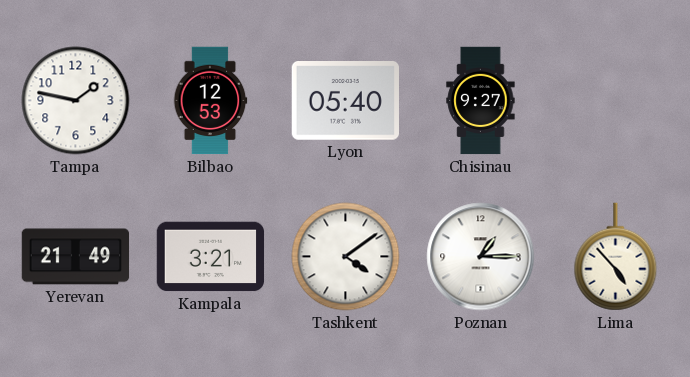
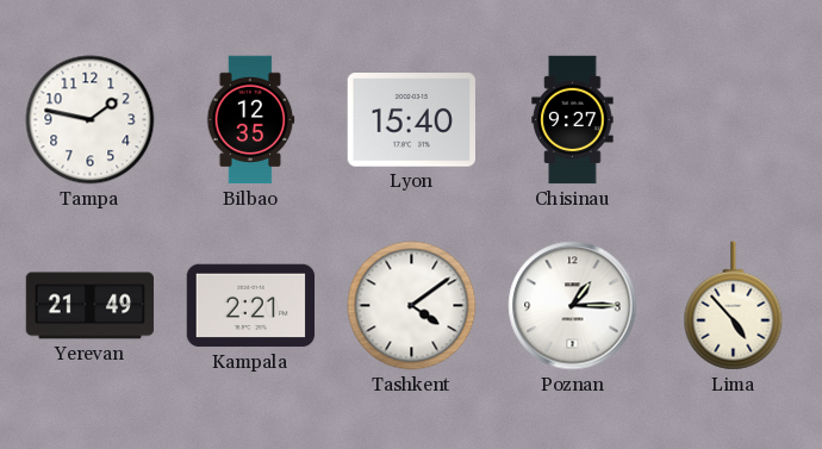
Bilbao: 12:53 -> 12:35
Lyon: 05:40 -> 15:40
Kampala: 3:21 -> 2:21
